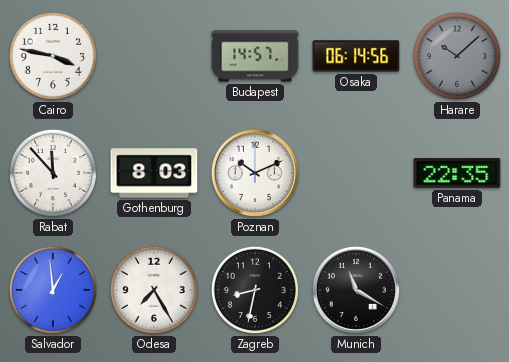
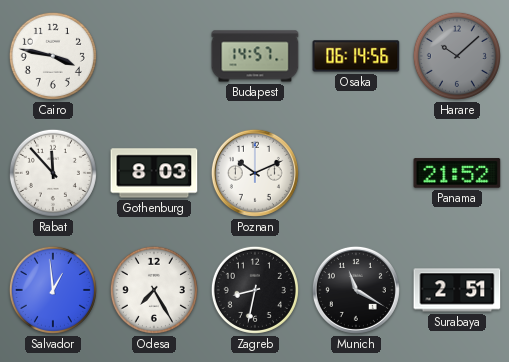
Panama: 22:35 -> 21:52
Surabaya: none -> 2:51
